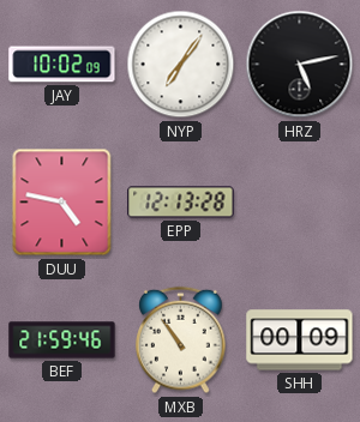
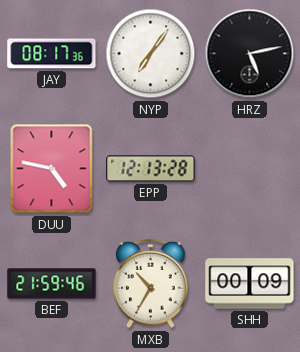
JAY: 10:02 -> 08:17
MXB: 10:54 -> 10:35
